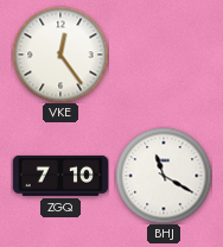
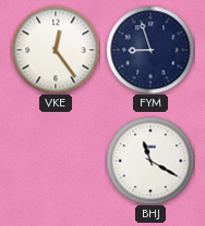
FYM: none -> 8:57
ZGQ: 7:10 -> none
